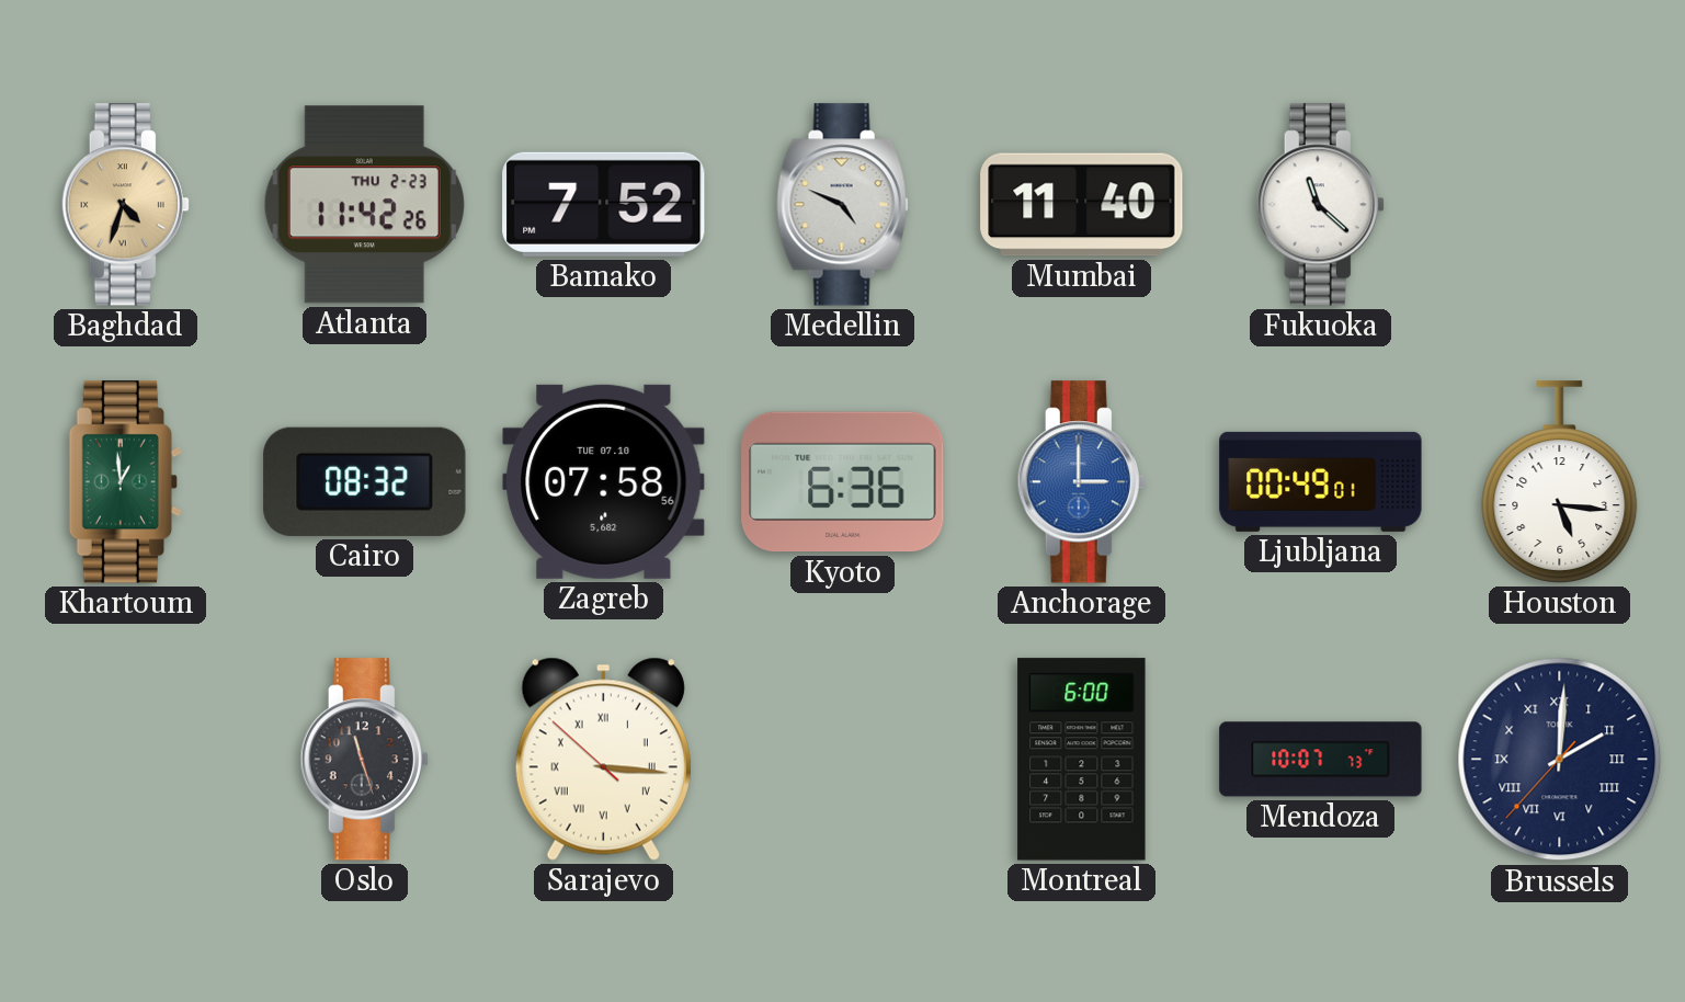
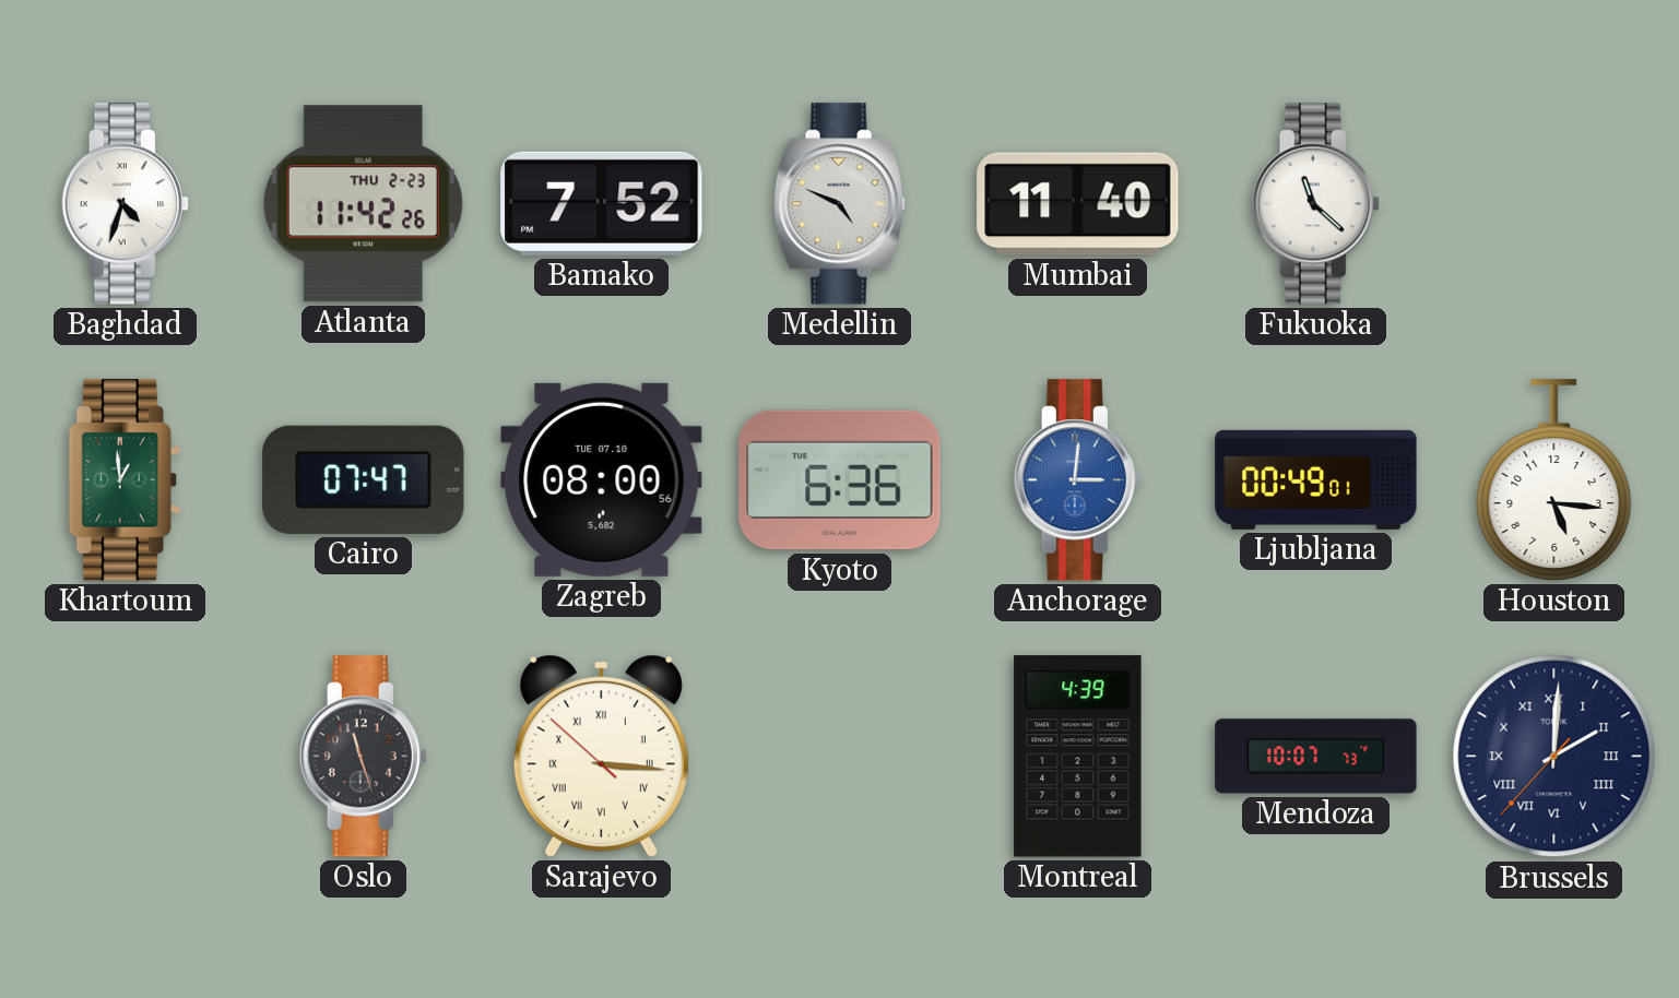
Baghdad dial: champagne -> white
Cairo: 08:32 -> 07:47
Zagreb: 07:58 -> 08:00
Anchorage: 3:00 -> 3:01
Montreal: 6:00 -> 4:39
